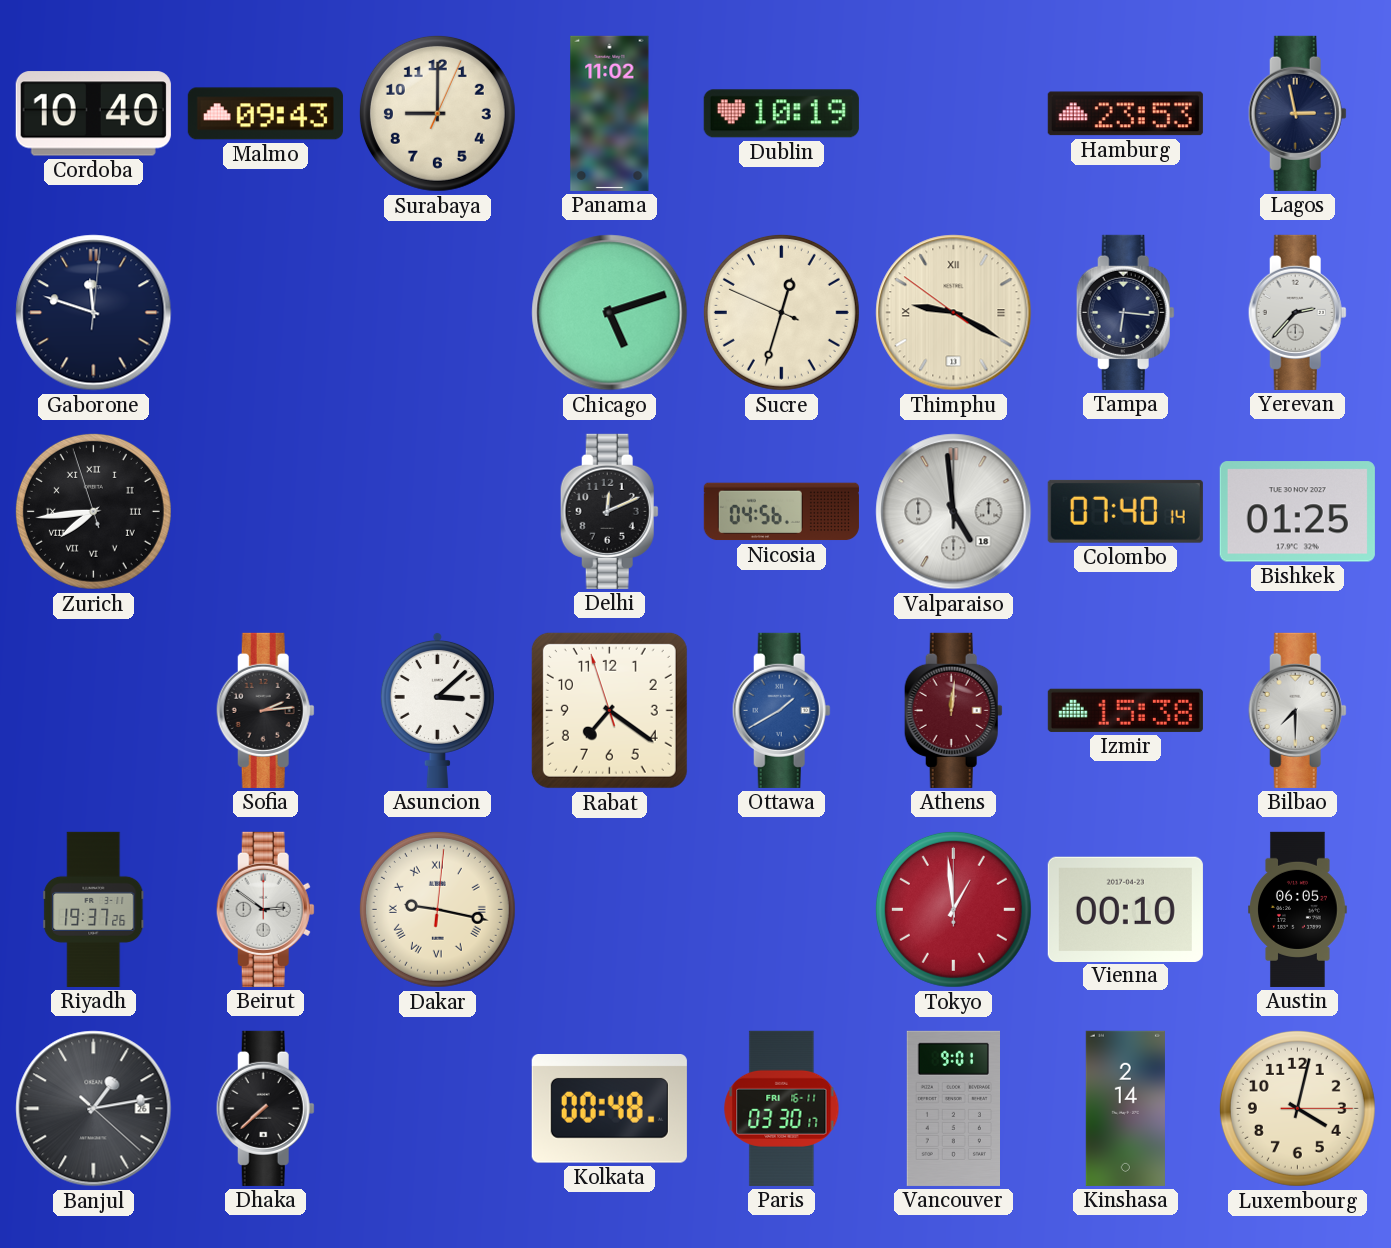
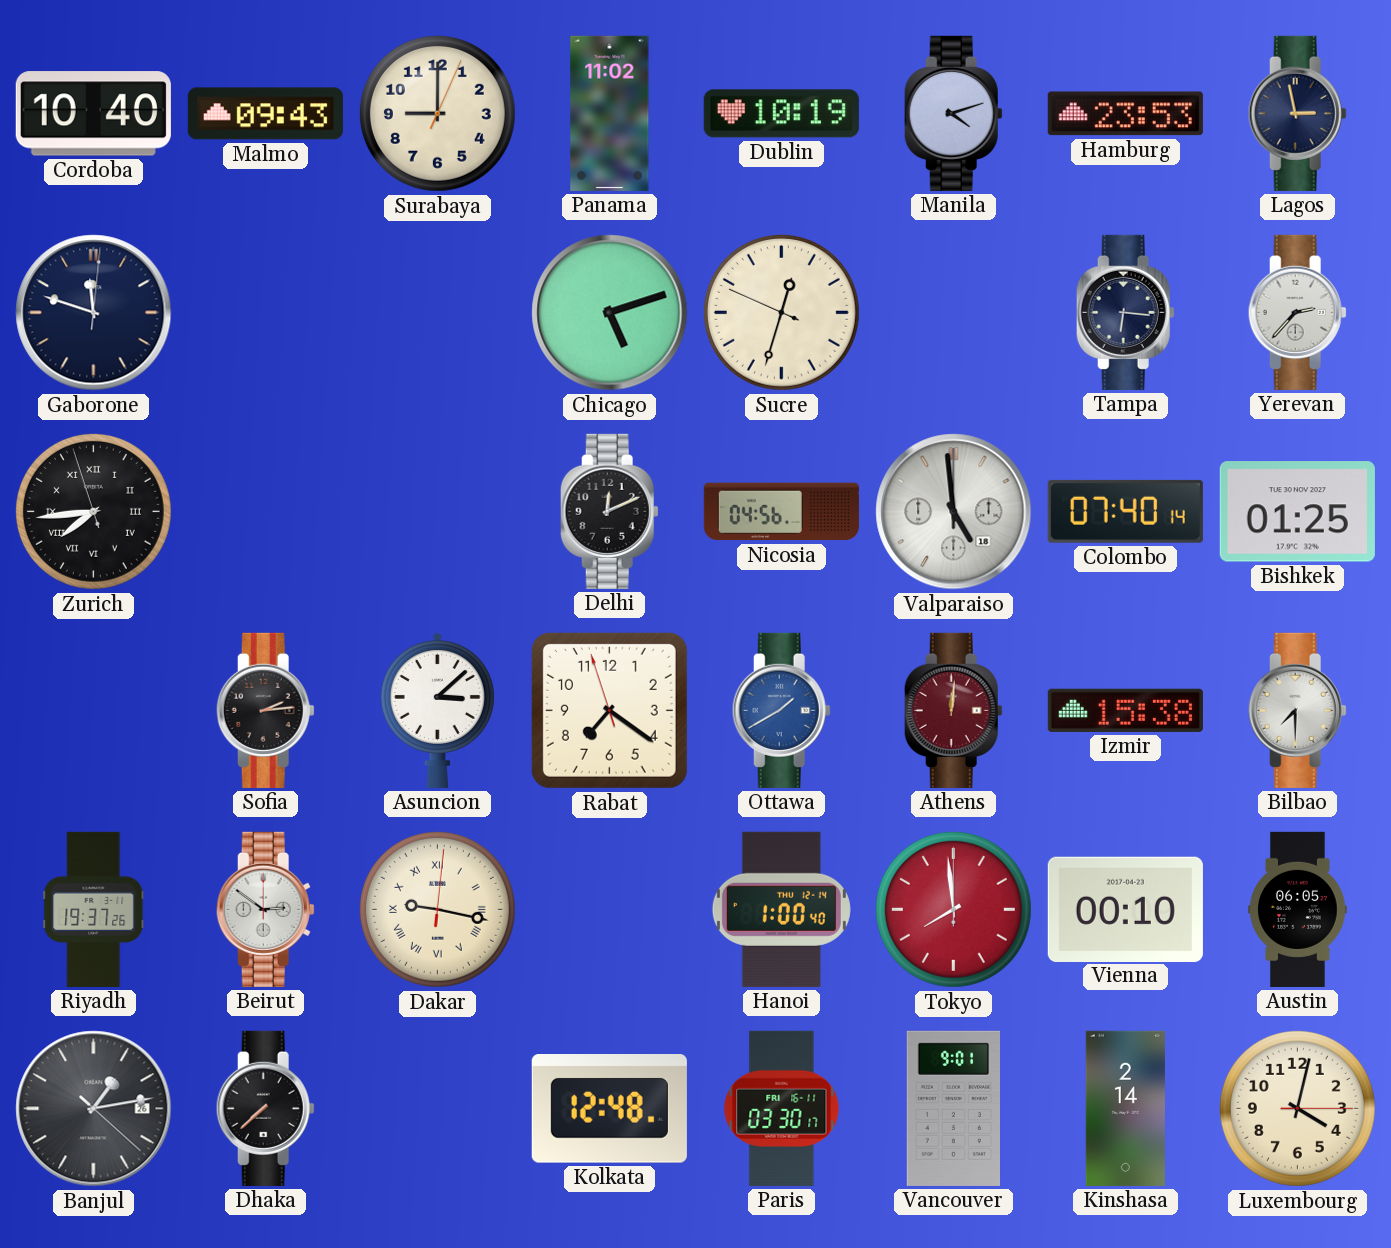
Manila: none -> 4:12
Thimphu: 9:19 -> none
Hanoi: none -> 1:00
Tokyo: 12:59 -> 7:59
Kolkata: 00:48 -> 12:48
